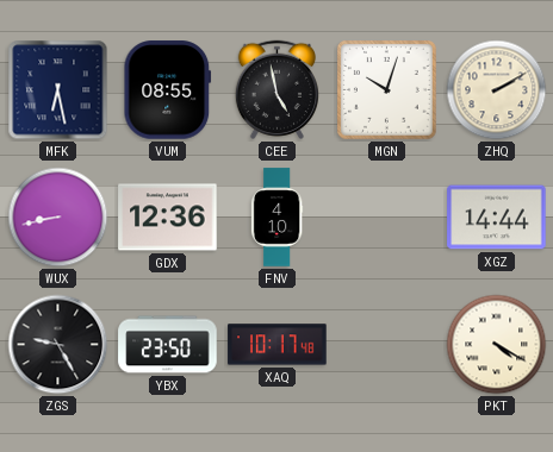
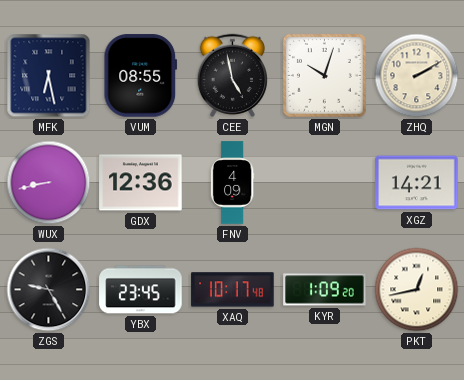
FNV: 4:10 -> 4:09
XGZ: 14:44 -> 14:21
YBX: 23:50 -> 23:45
KYR: none -> 1:09
PKT: 4:20 -> 12:43
